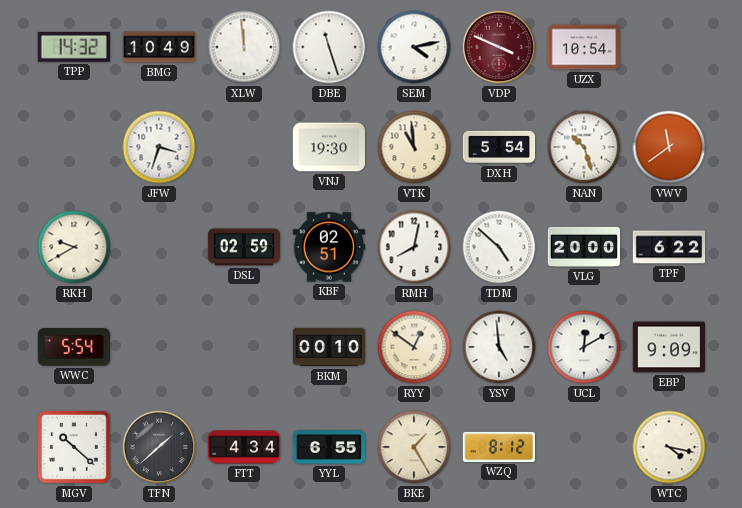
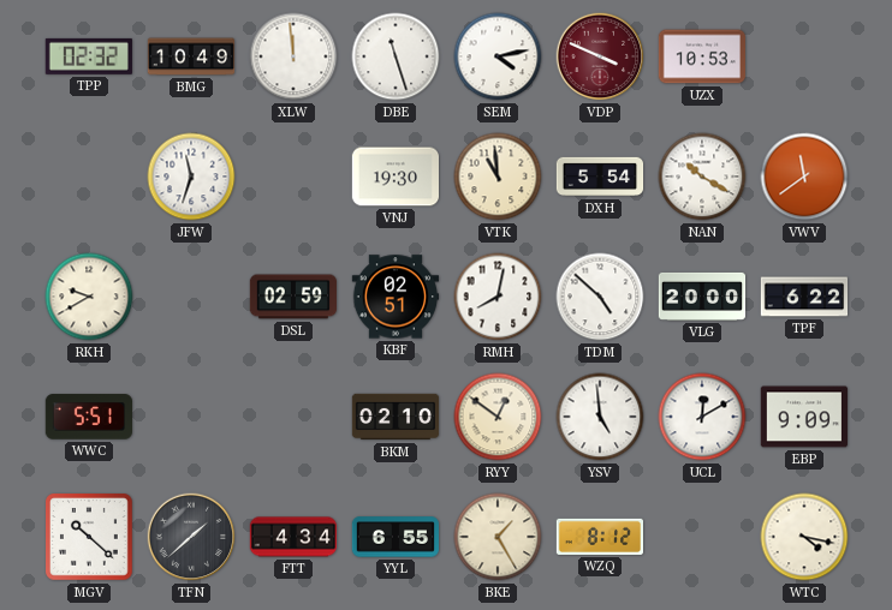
TPP: 14:32 -> 02:32
UZX: 10:54 -> 10:53
JFW: 3:33 -> 11:33
NAN: 10:27 -> 10:20
WWC: 5:54 -> 5:51
BKM: 00:10 -> 02:10
